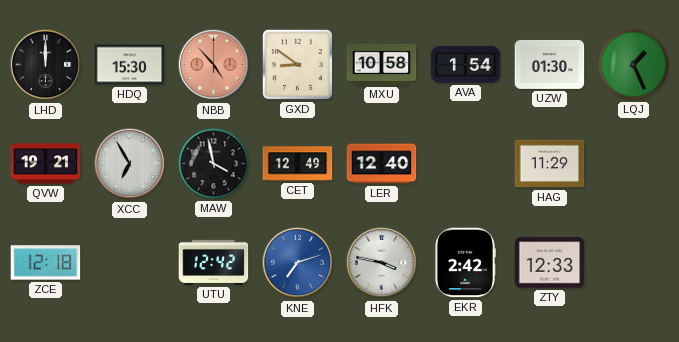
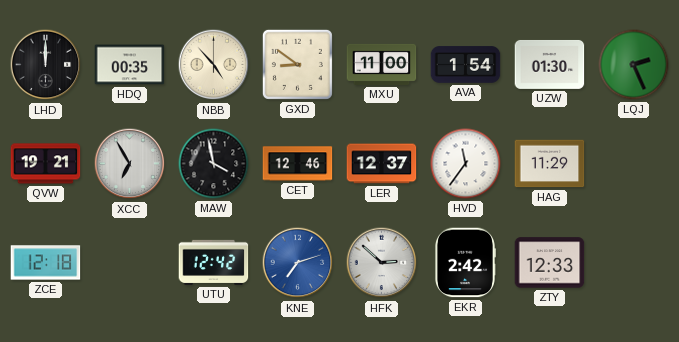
HDQ: 15:30 -> 00:35
NBB dial: salmon -> cream
MXU: 10:58 -> 11:00
LQJ: 1:26 -> 2:26
CET: 12:49 -> 12:46
LER: 12:40 -> 12:37
HVD: none -> 11:36
HFK: 3:47 -> 2:52
